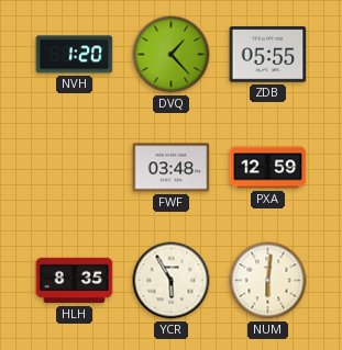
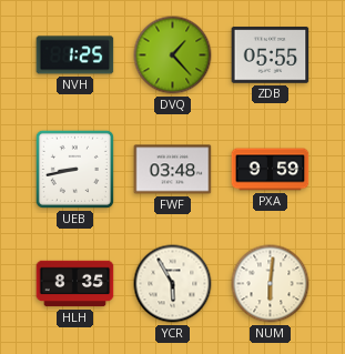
NVH: 1:20 -> 1:25
UEB: none -> 8:43
PXA: 12:59 -> 9:59
